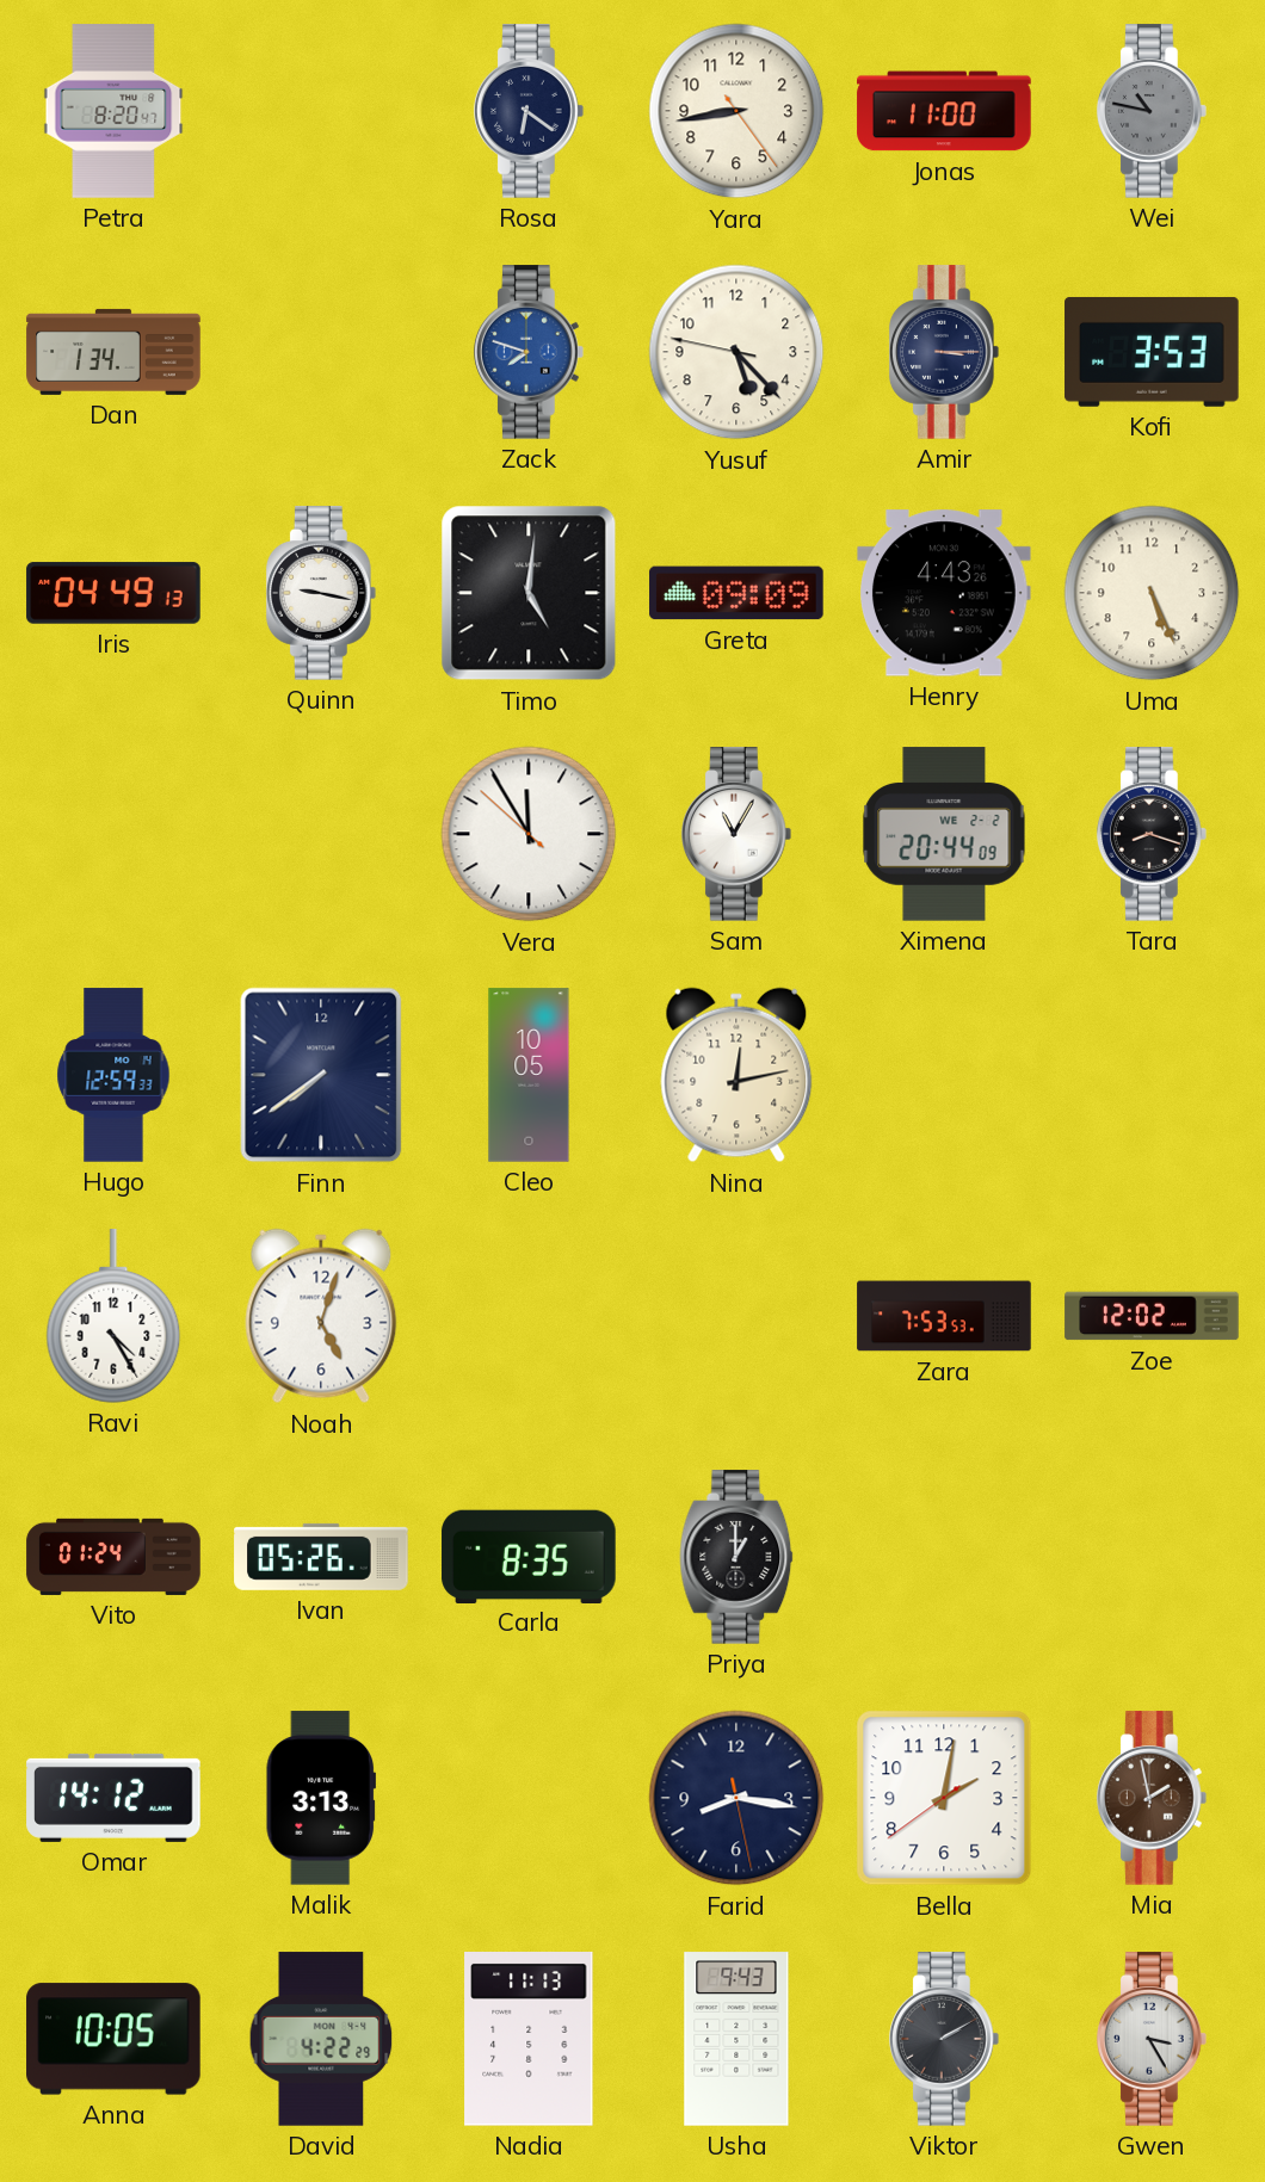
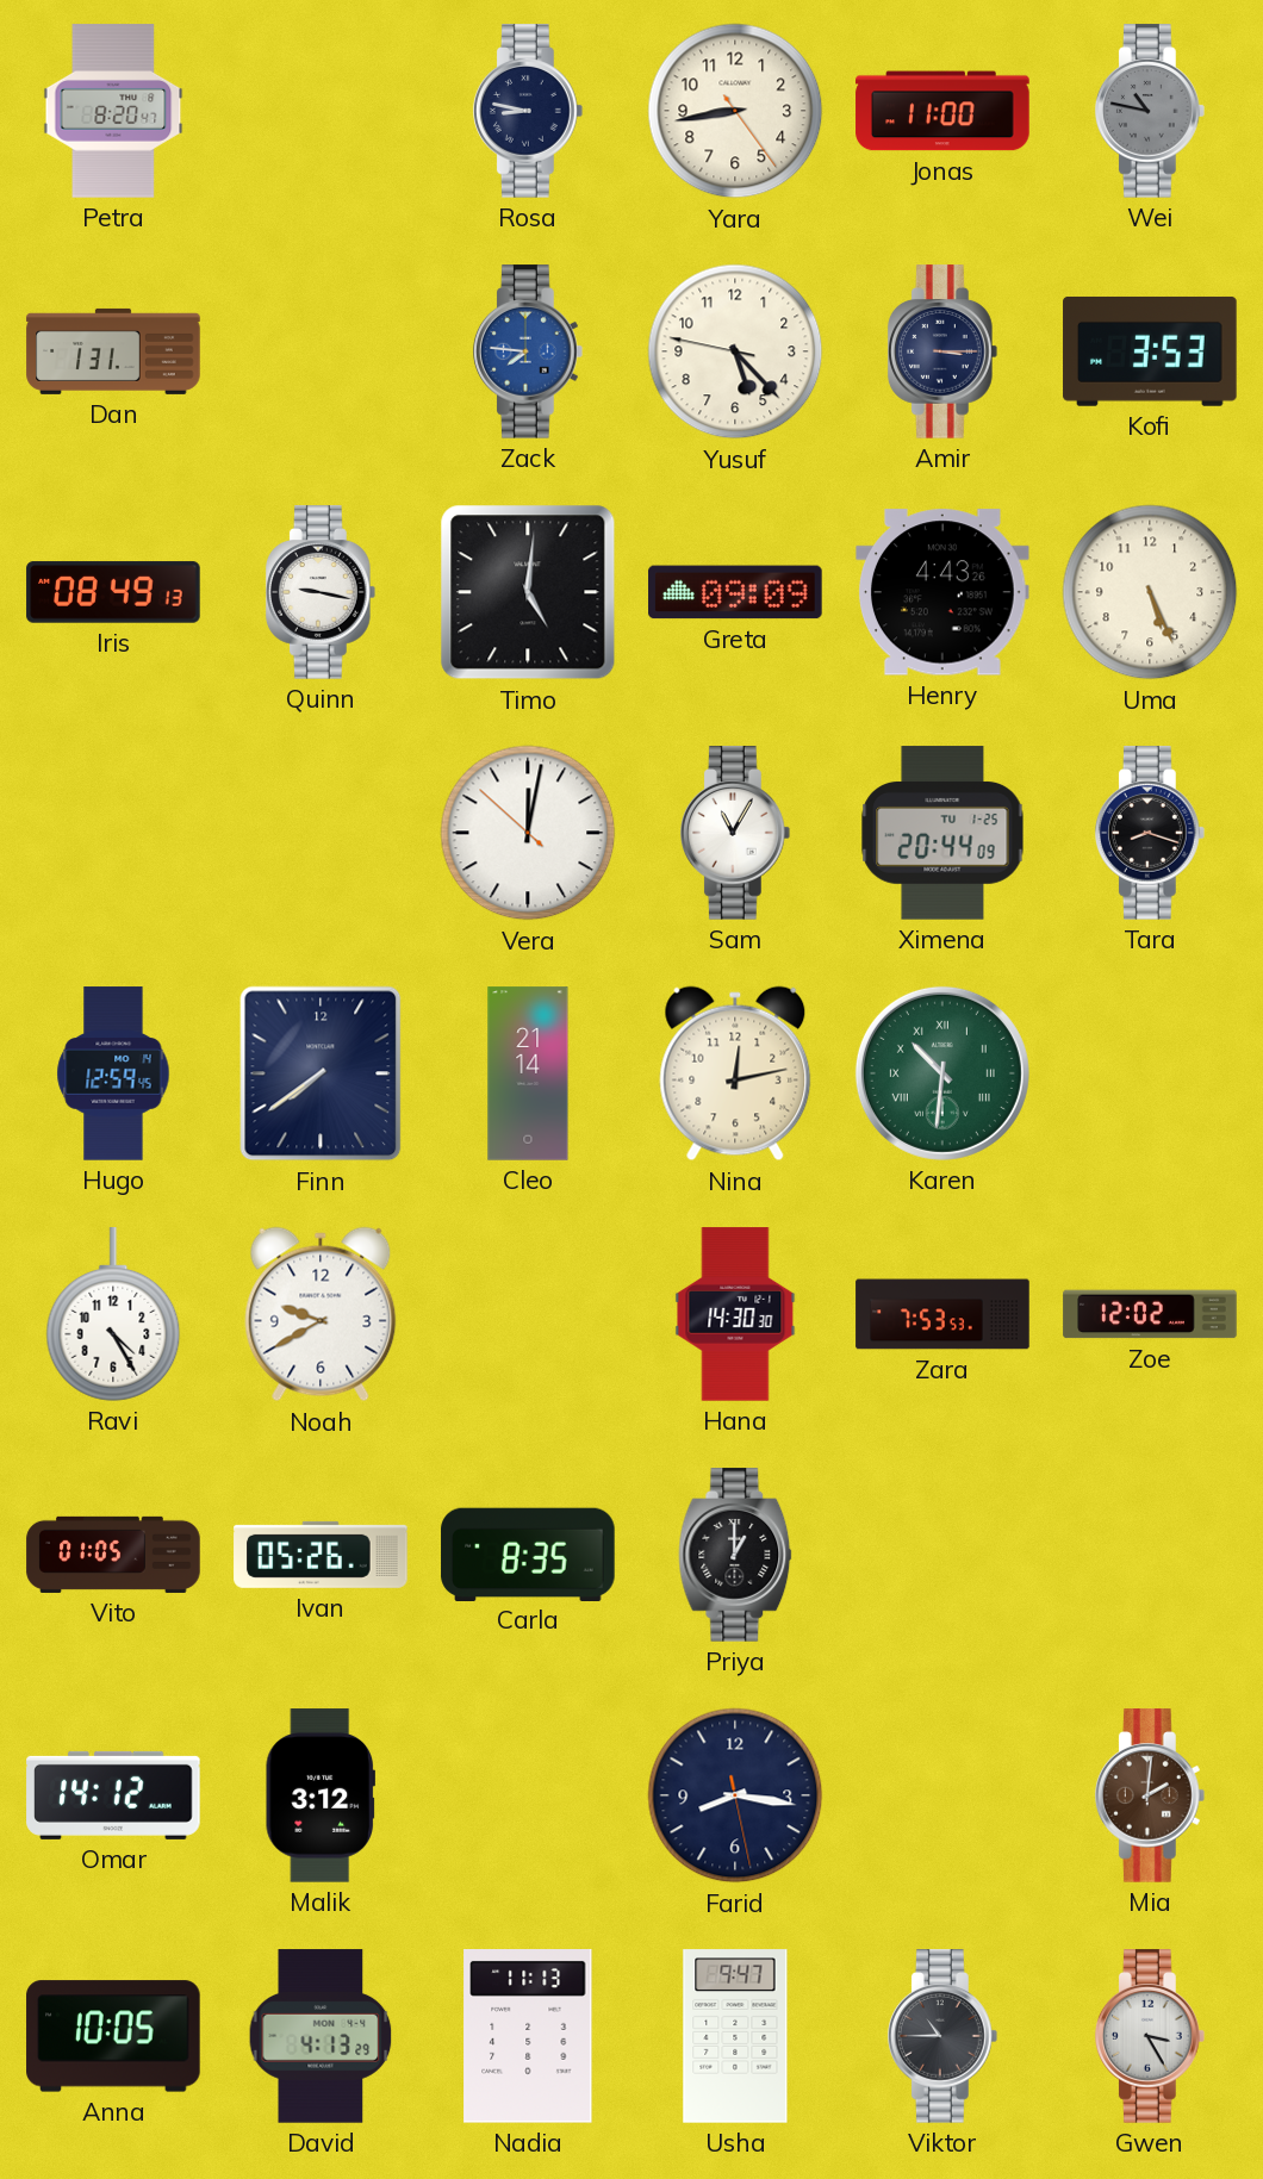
Rosa: 6:21 -> 8:47
Dan: 1:34 -> 1:31
Zack: 7:48 -> 7:46
Iris: 04:49 -> 08:49
Vera: 11:54 -> 12:01
Ximena date: WE 2-2 -> TU 1-25
Hugo: 12:59:33 -> 12:59:45
Cleo: 10:05 -> 21:14
Karen: none -> 10:31
Noah: 5:03 -> 9:40
Hana: none -> 14:30
Vito: 01:24 -> 01:05
Malik: 3:13 -> 3:12
Bella: 2:01 -> none
Mia: 1:58 -> 2:01
David: 4:22 -> 4:13
Usha: 9:43 -> 9:47
Viktor: 2:10 -> 10:45
